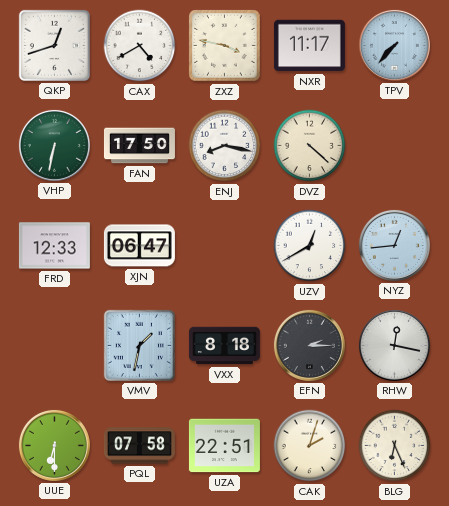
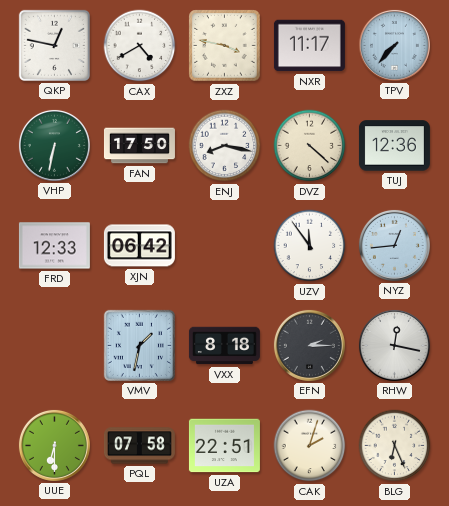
QKP: 12:42 -> 12:47
TUJ: none -> 12:36
XJN: 06:47 -> 06:42
UZV: 12:40 -> 11:54
